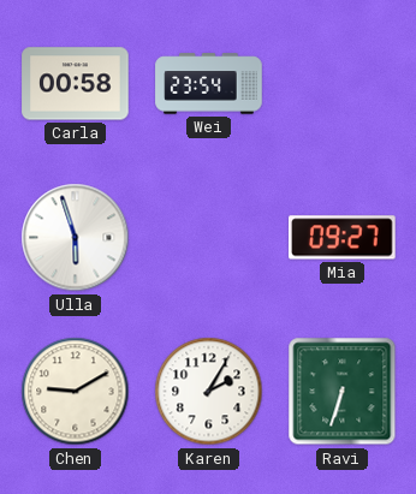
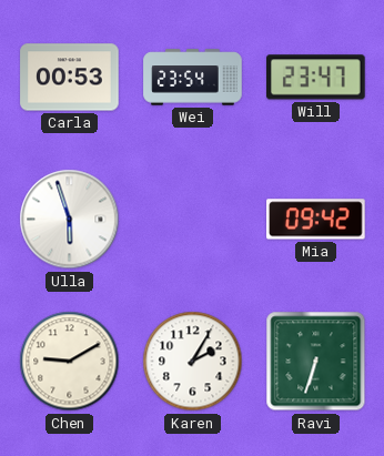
Carla: 00:58 -> 00:53
Will: none -> 23:47
Mia: 09:27 -> 09:42
